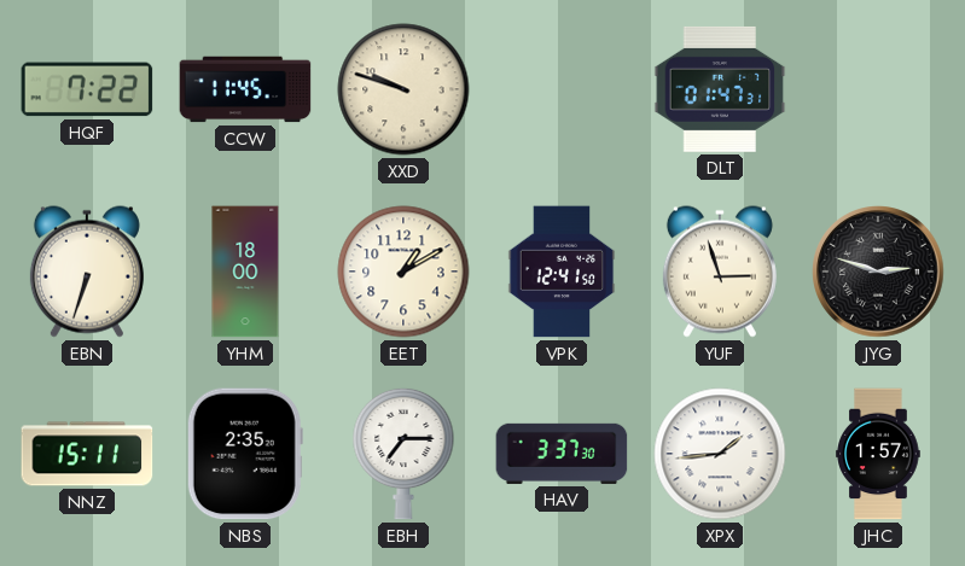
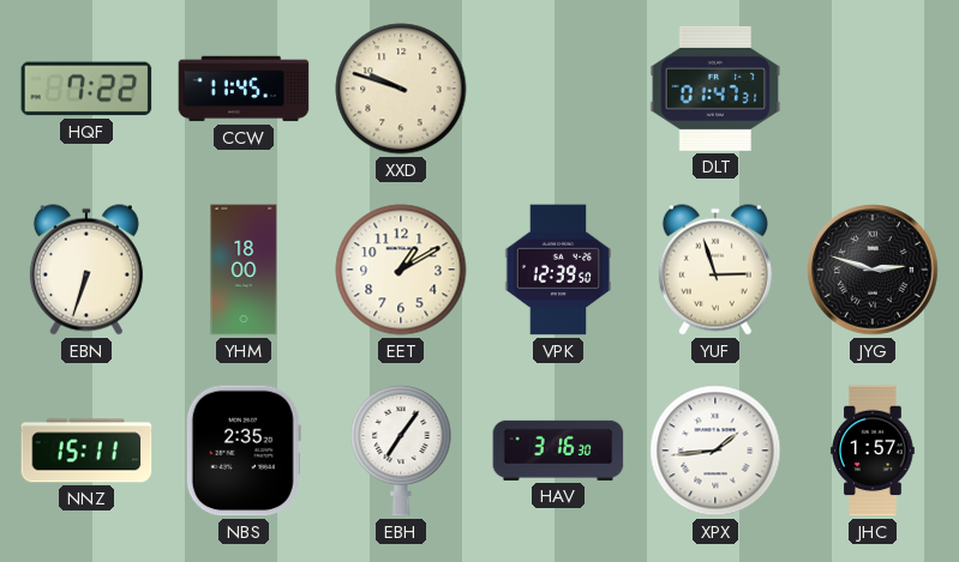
VPK: 12:41 -> 12:39
EBH: 7:15 -> 7:06
HAV: 3:37 -> 3:16
